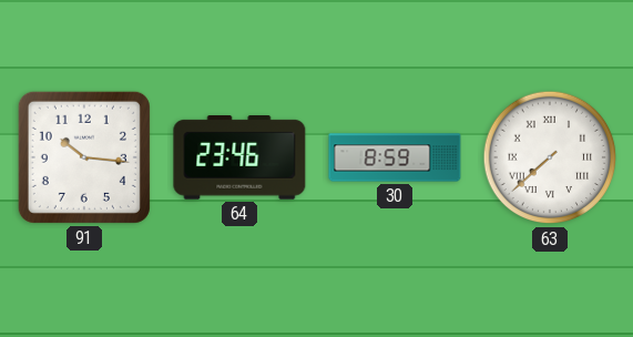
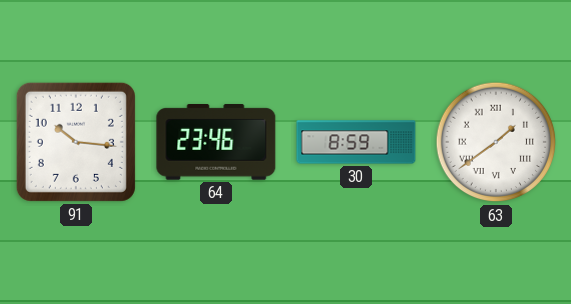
63: 7:38 -> 1:39
